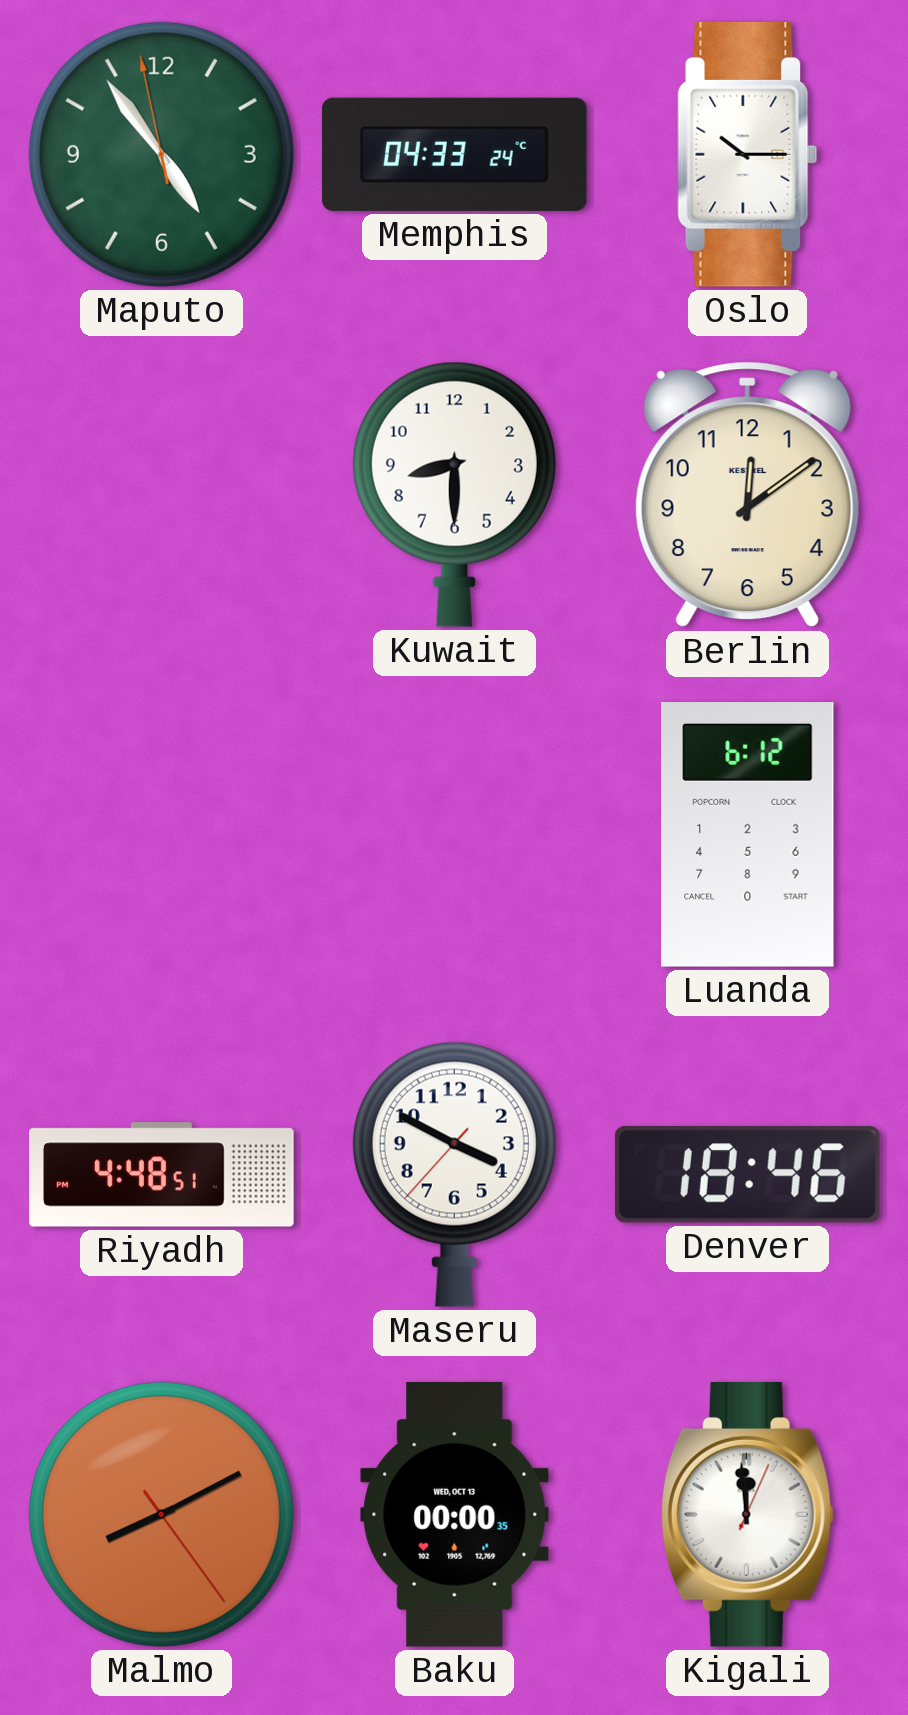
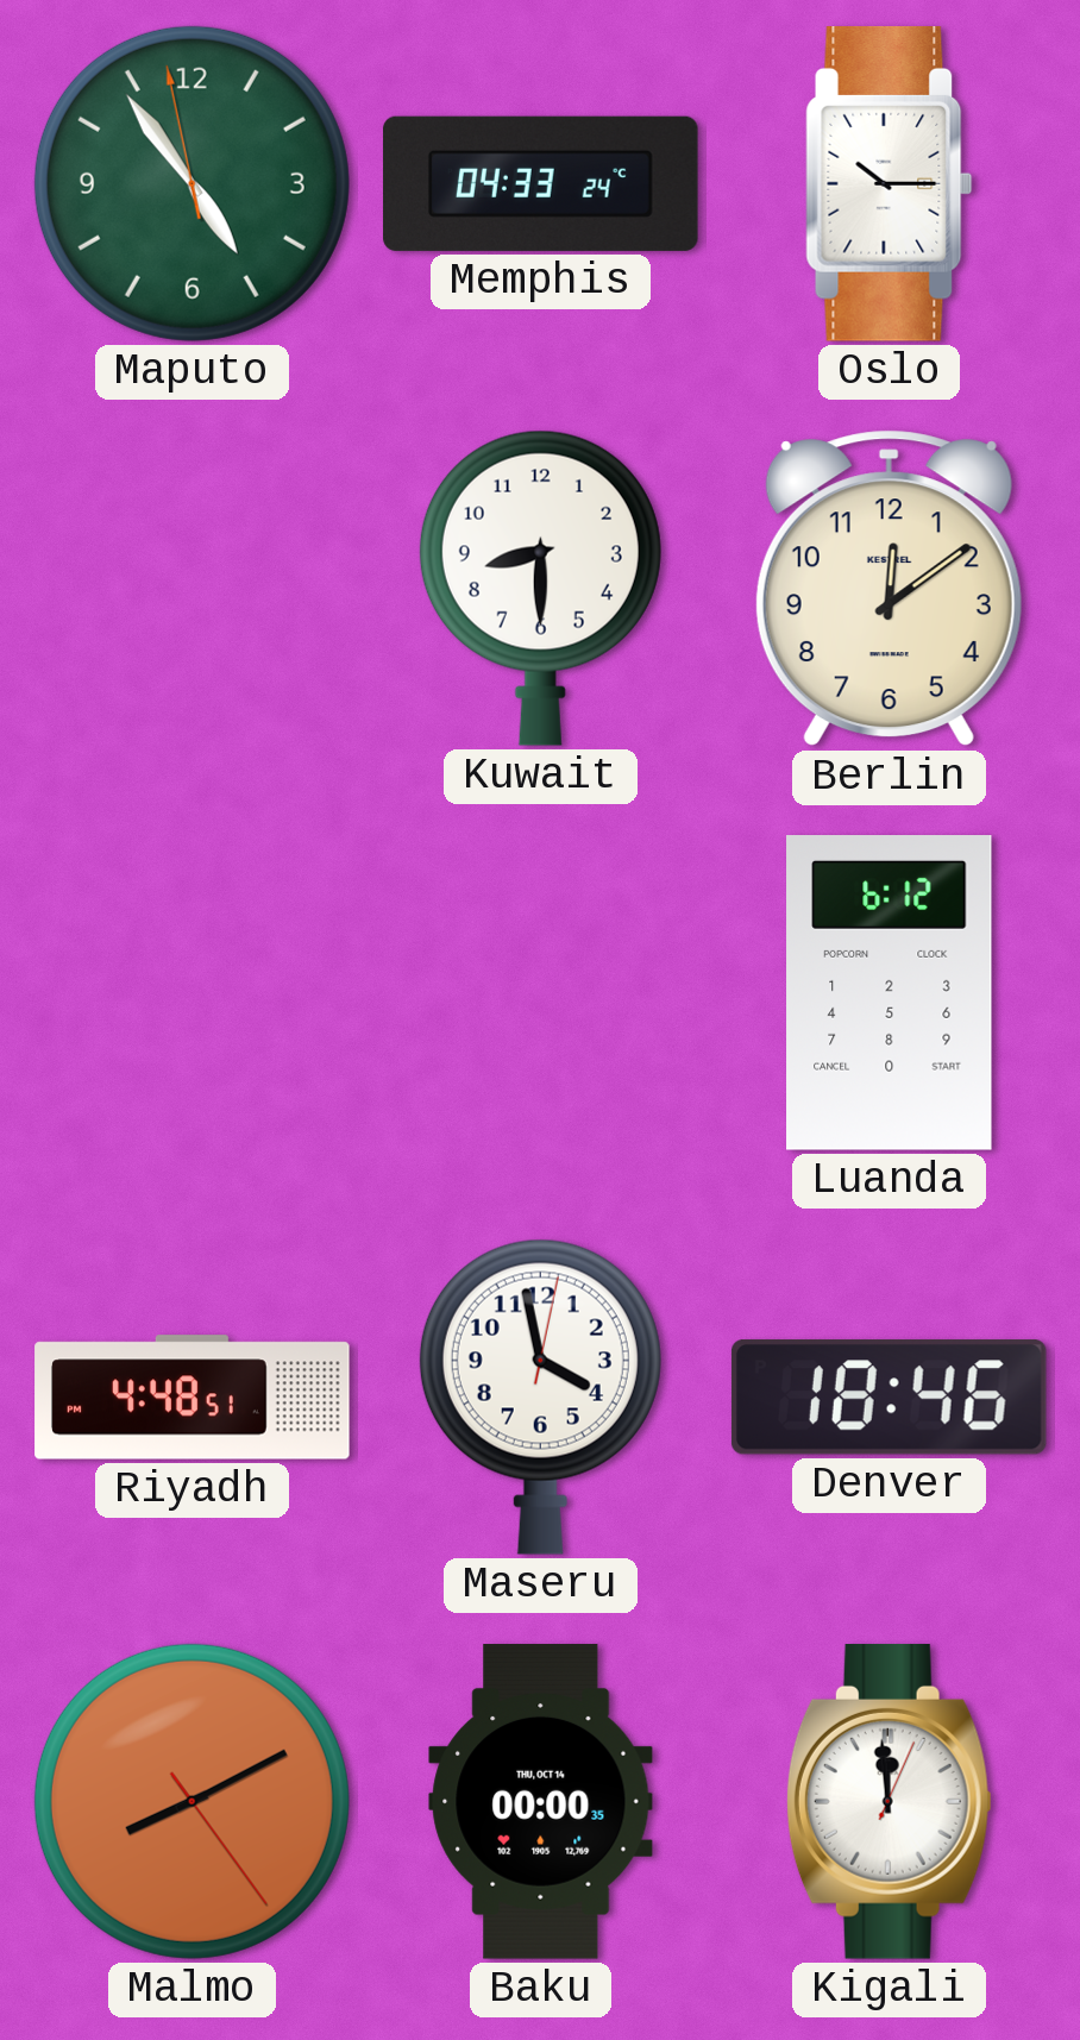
Maseru: 3:49 -> 3:58
Baku date: WED, OCT 13 -> THU, OCT 14
